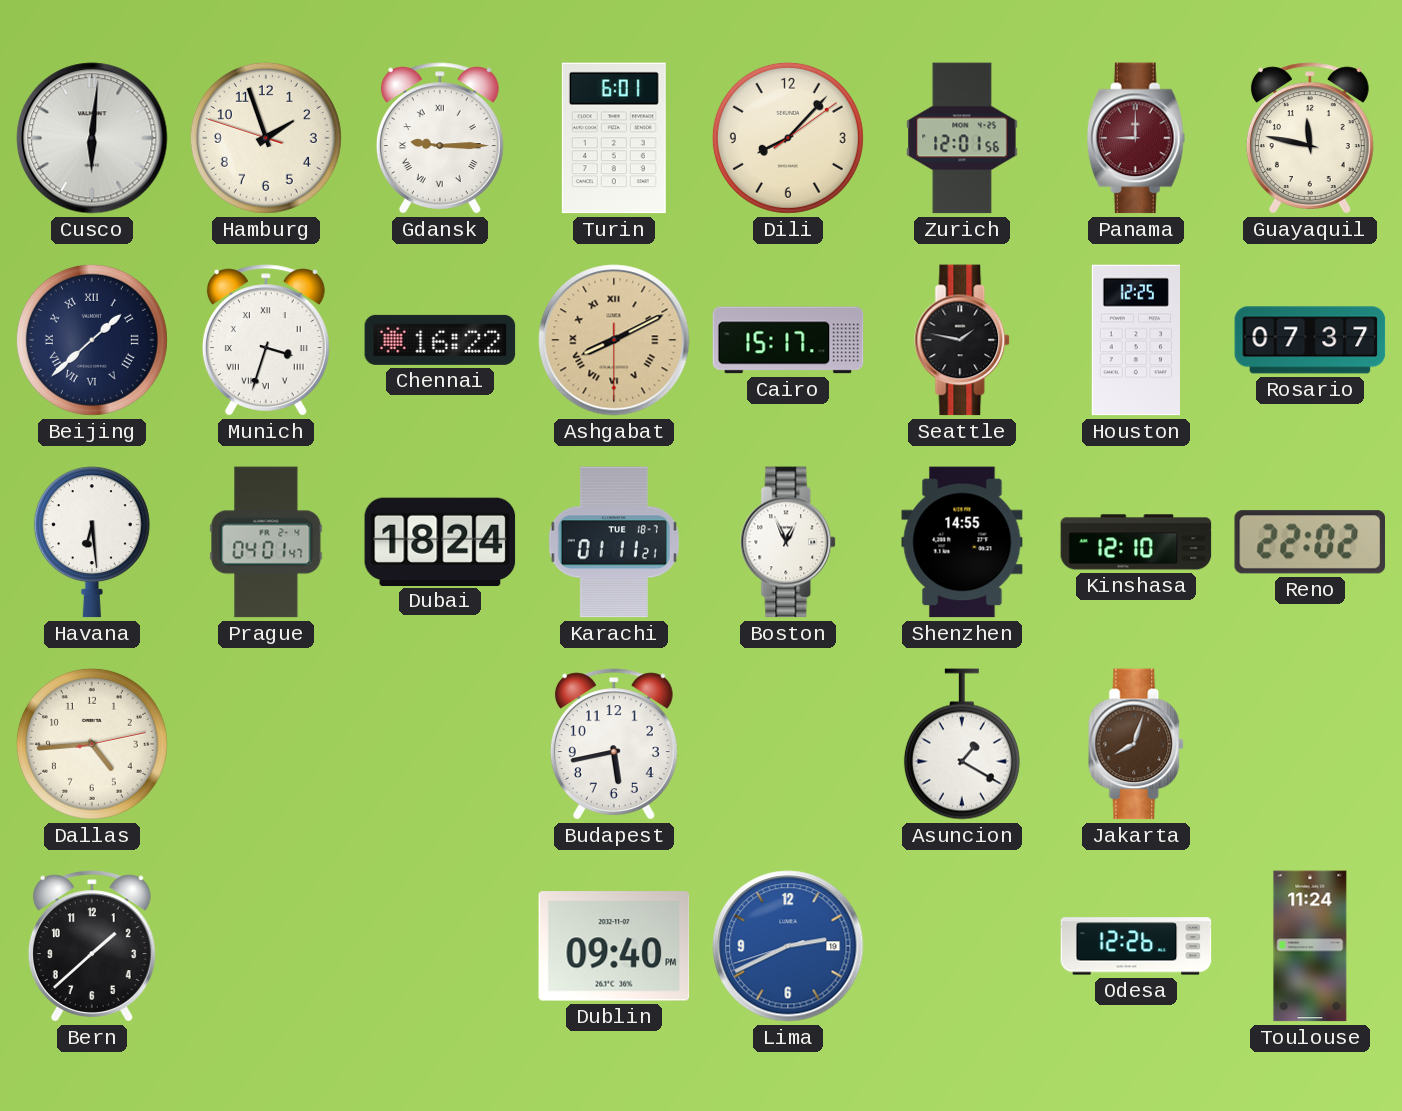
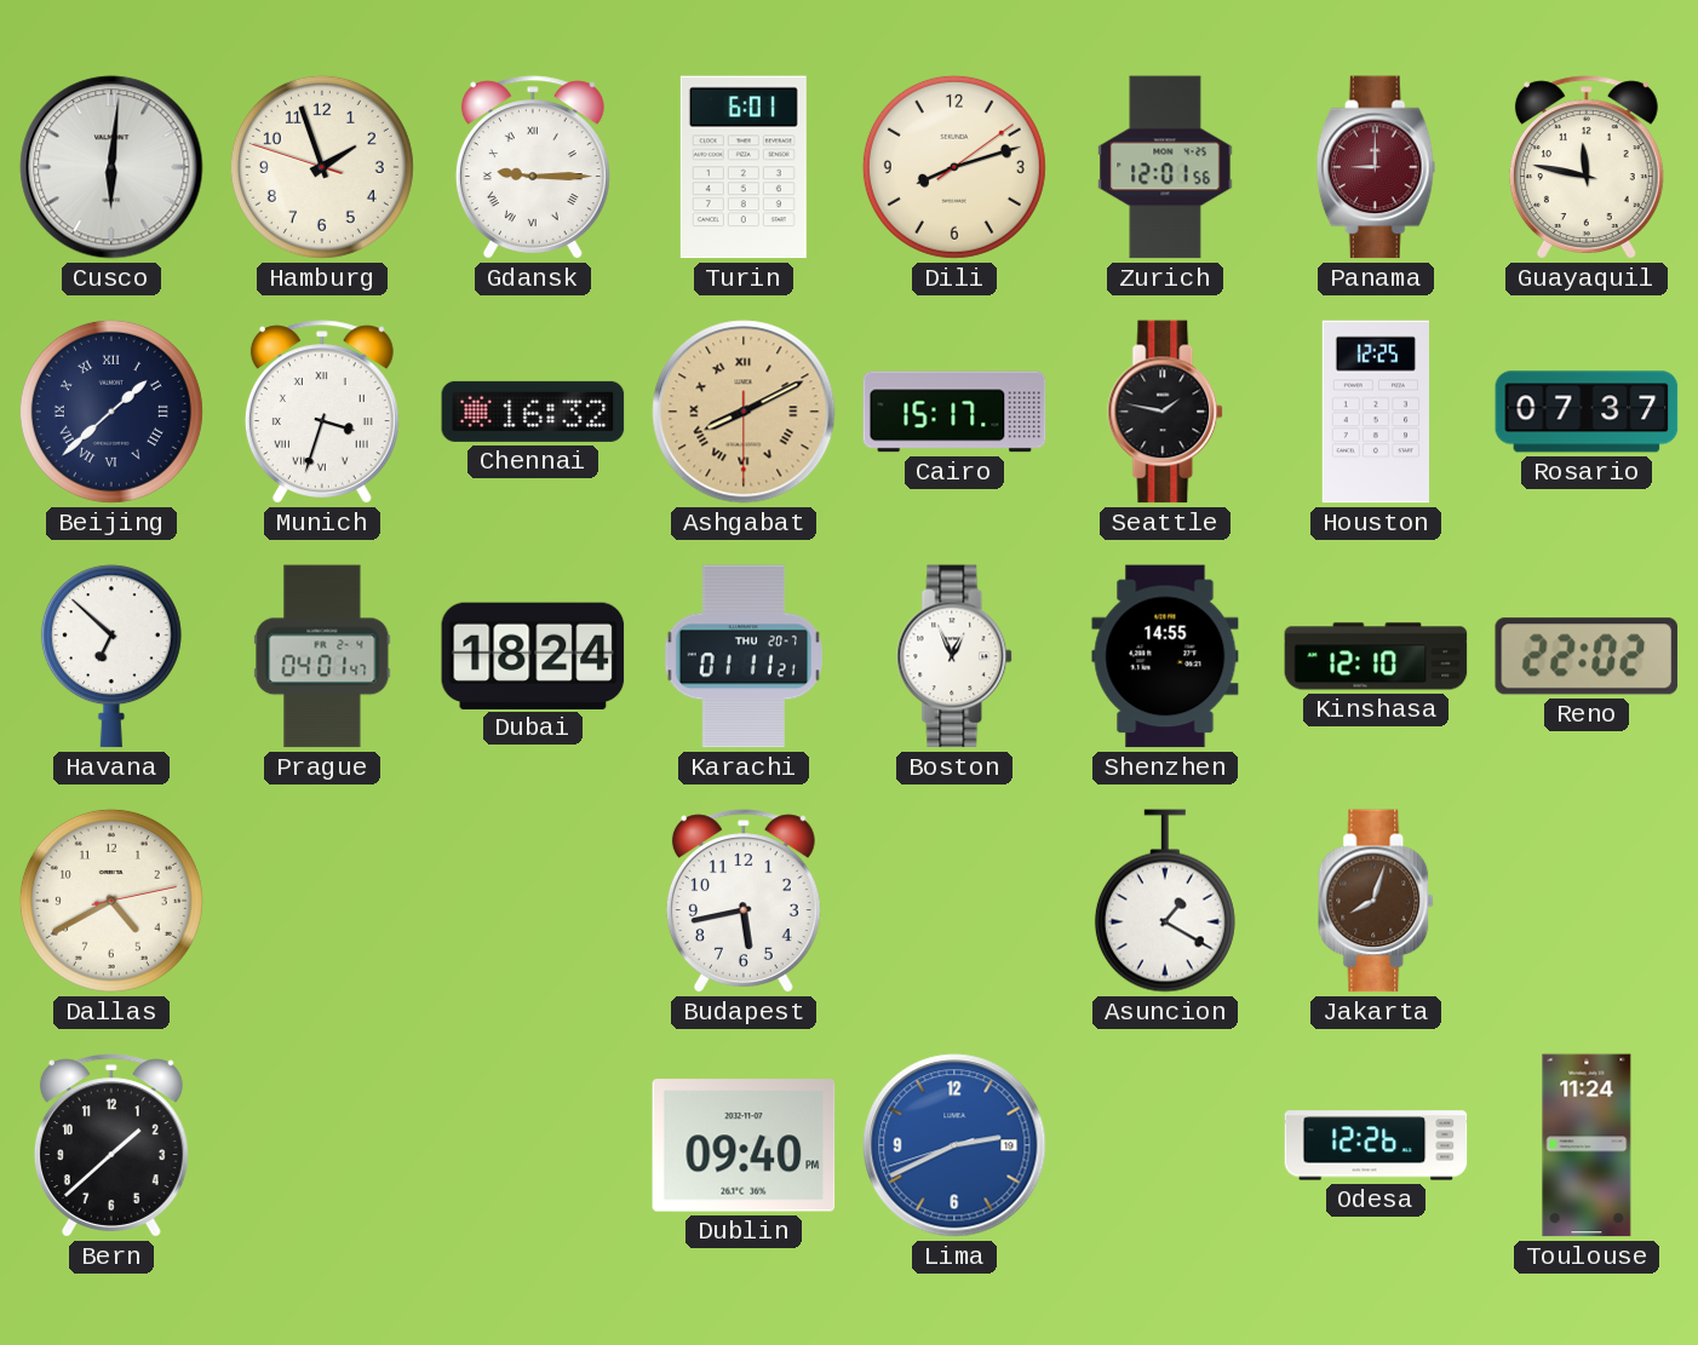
Dili: 8:07 -> 8:12
Chennai: 16:22 -> 16:32
Havana: 6:29 -> 6:52
Karachi date: TUE 18-7 -> THU 20-7
Dallas: 4:44 -> 4:40
